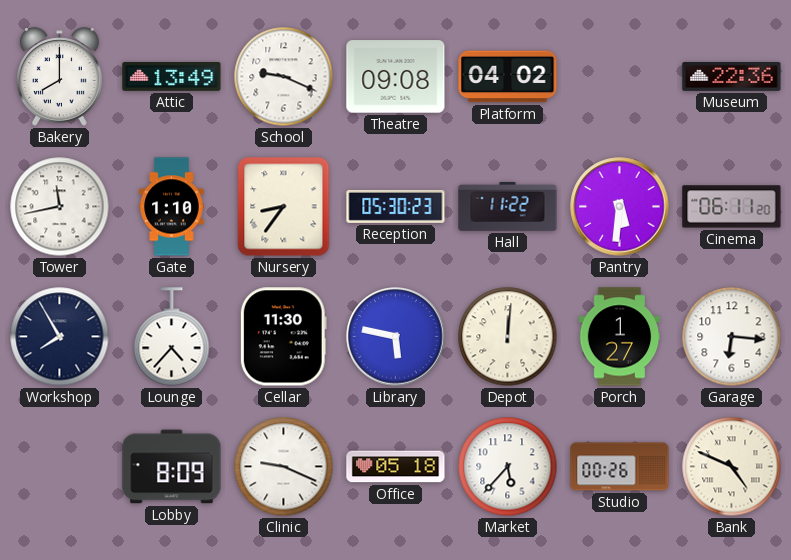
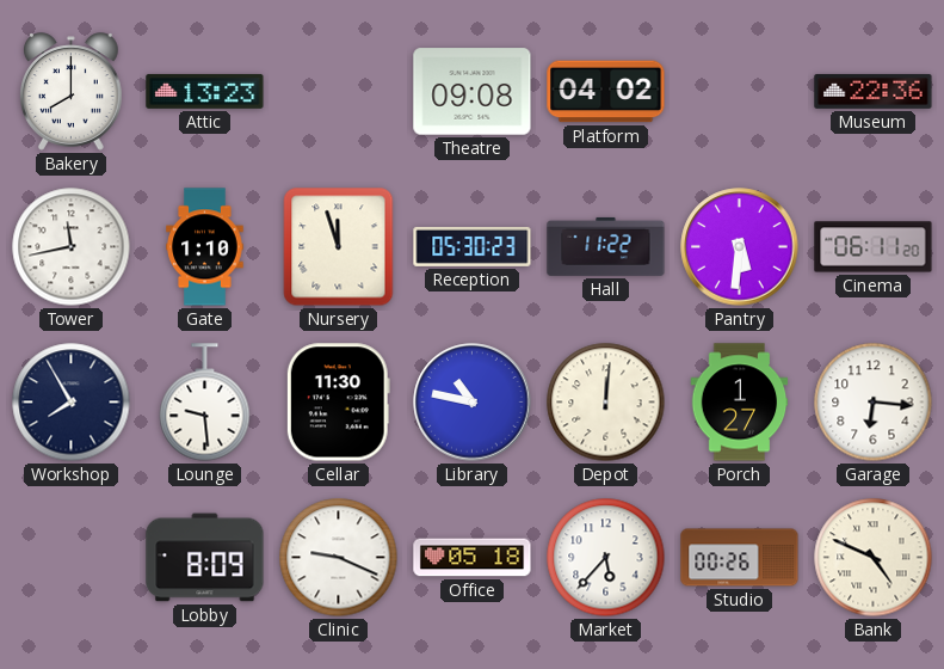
Attic: 13:49 -> 13:23
School: 9:19 -> none
Nursery: 8:36 -> 11:57
Lounge: 4:37 -> 9:29
Library: 5:47 -> 10:47
